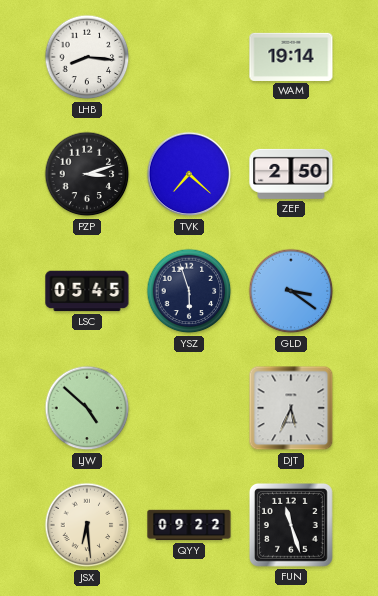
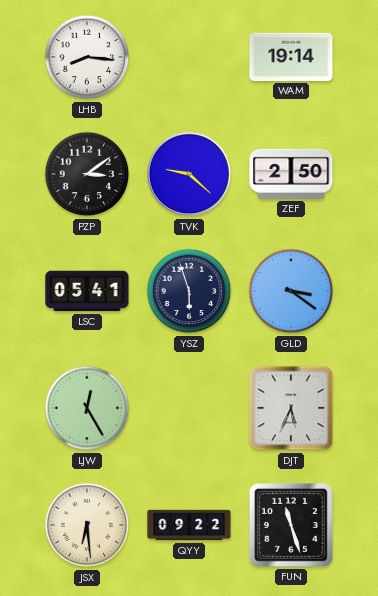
PZP: 3:12 -> 3:09
TVK: 7:22 -> 9:22
LSC: 05:45 -> 05:41
LJW: 4:52 -> 12:25
